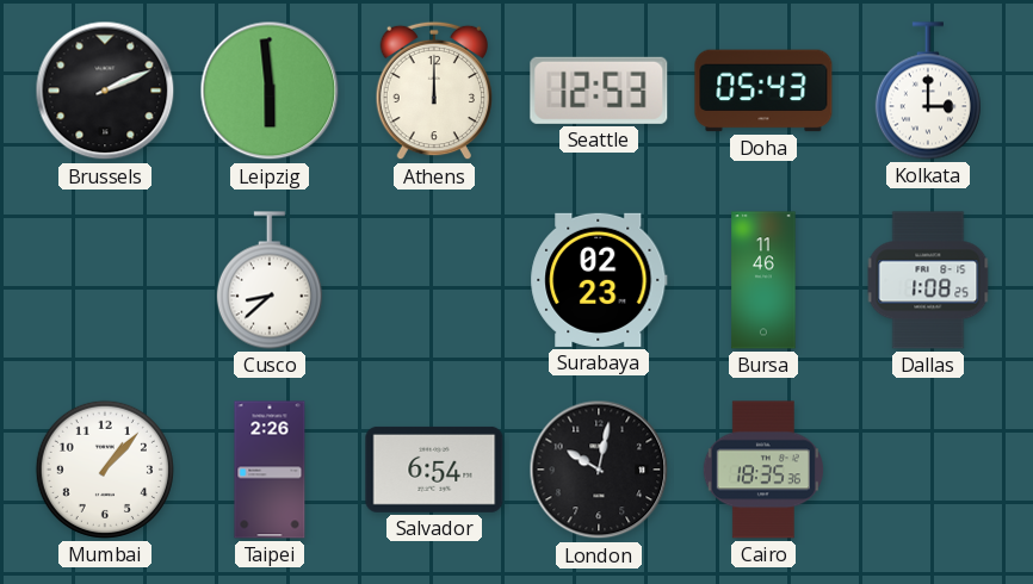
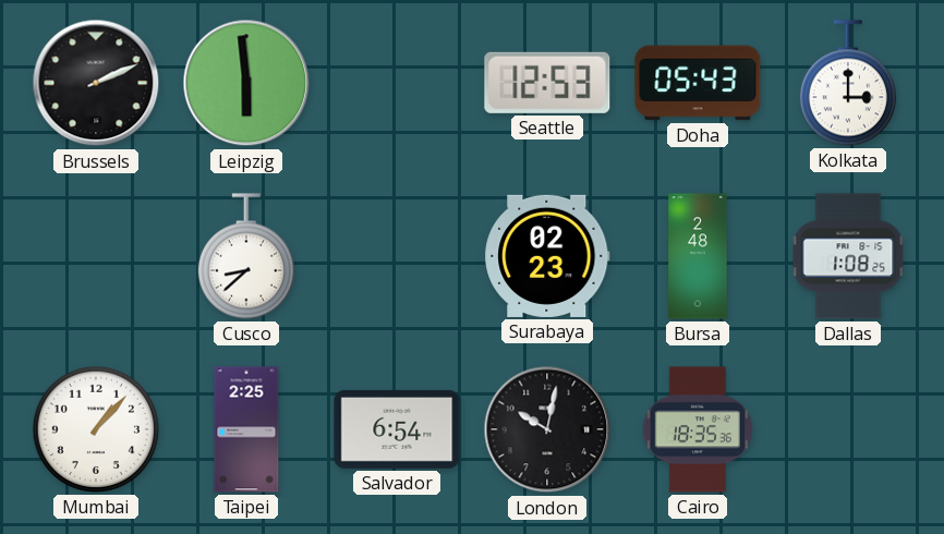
Athens: 12:00 -> none
Bursa: 11:46 -> 2:48
Taipei: 2:26 -> 2:25
